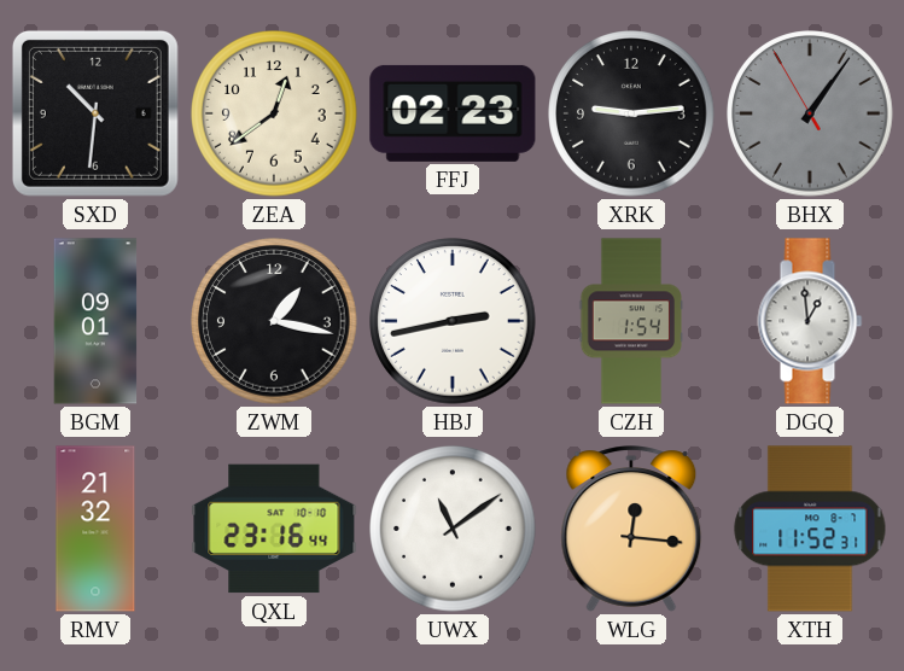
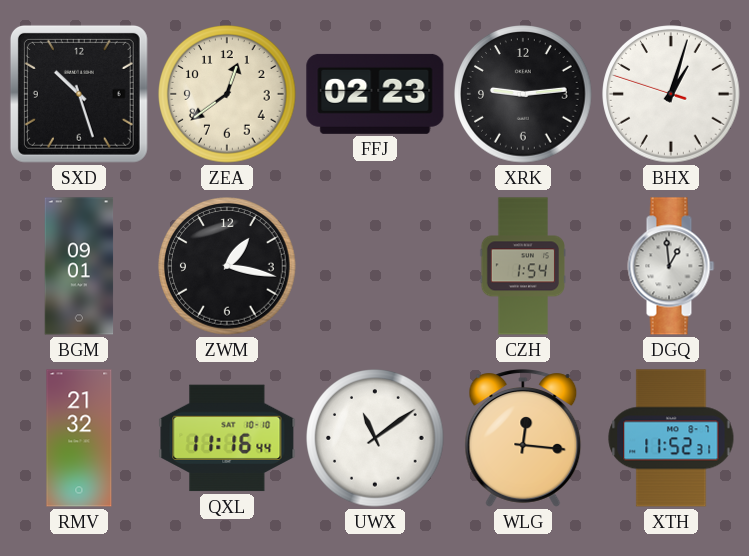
SXD: 10:31 -> 10:27
BHX: 1:05 -> 1:02
BHX dial: grey -> white
HBJ: 2:43 -> none
QXL: 23:16 -> 11:16
